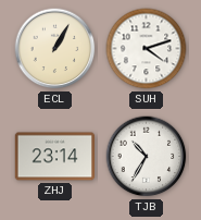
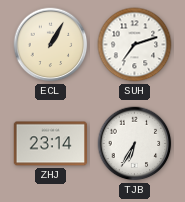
SUH: 4:12 -> 7:12
TJB: 10:35 -> 6:35
